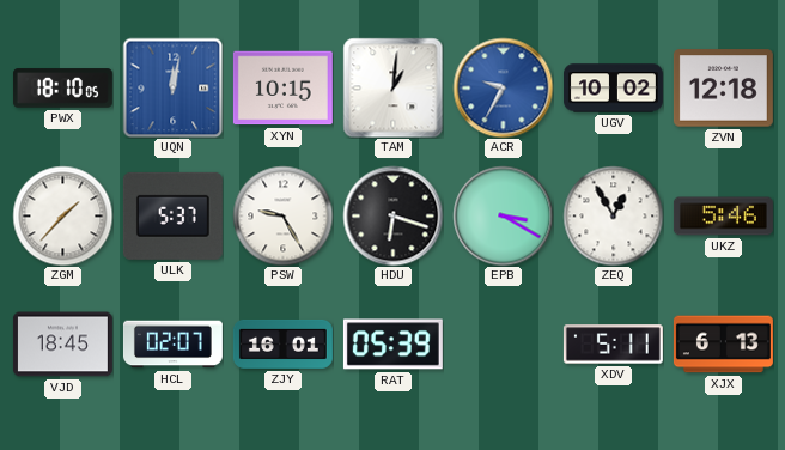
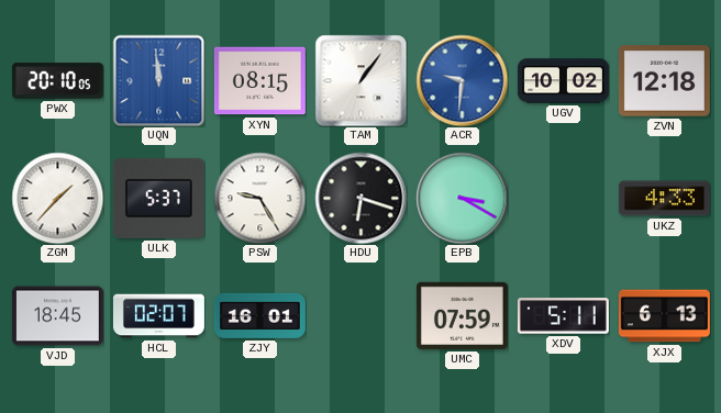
PWX: 18:10 -> 20:10
UQN: 12:02 -> 11:59
XYN: 10:15 -> 08:15
TAM: 1:01 -> 1:06
ACR: 9:35 -> 9:31
ZEQ: 12:55 -> none
UKZ: 5:46 -> 4:33
RAT: 05:39 -> none
UMC: none -> 07:59
